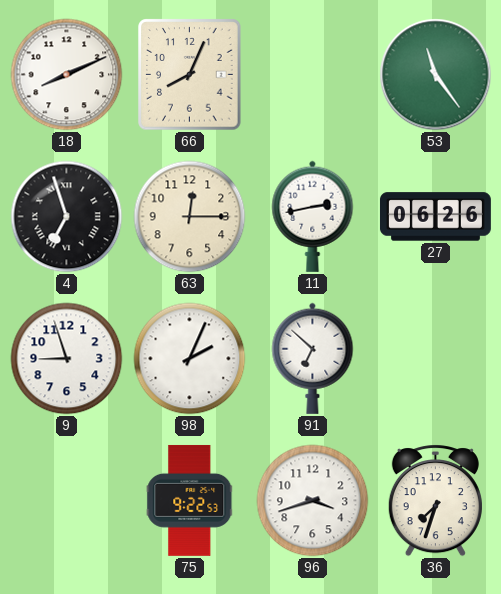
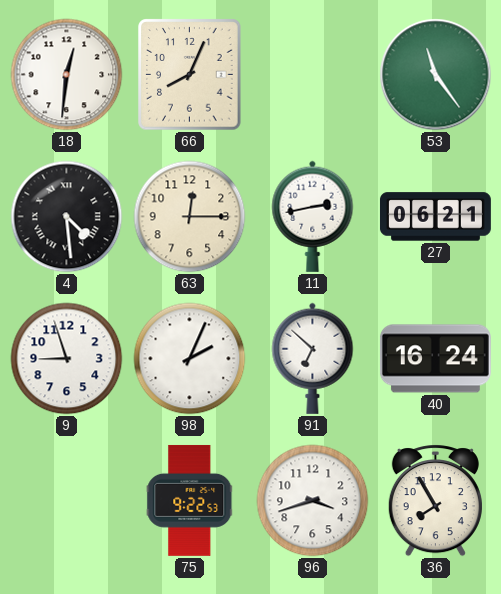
18: 8:11 -> 12:31
4: 6:57 -> 4:29
27: 06:26 -> 06:21
40: none -> 16:24
36: 7:33 -> 7:55
